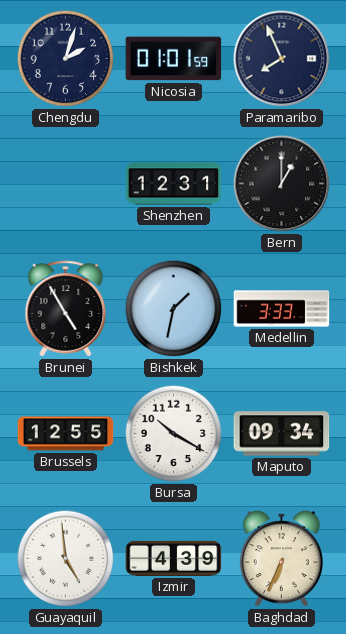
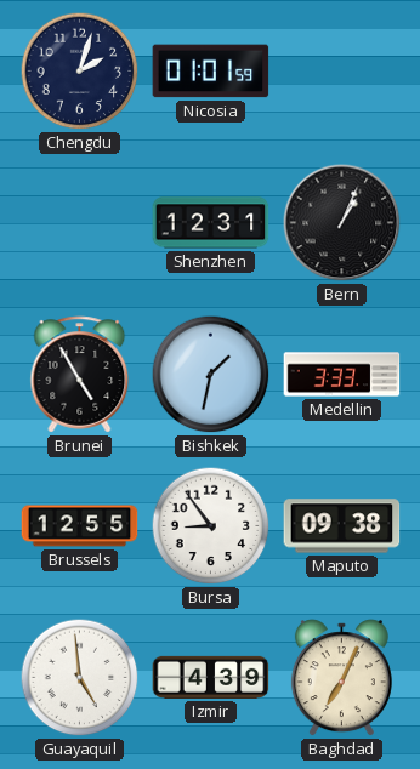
Paramaribo: 7:56 -> none
Bern: 1:00 -> 1:04
Bursa: 10:20 -> 8:54
Maputo: 09:34 -> 09:38
Baghdad: 6:34 -> 7:04
